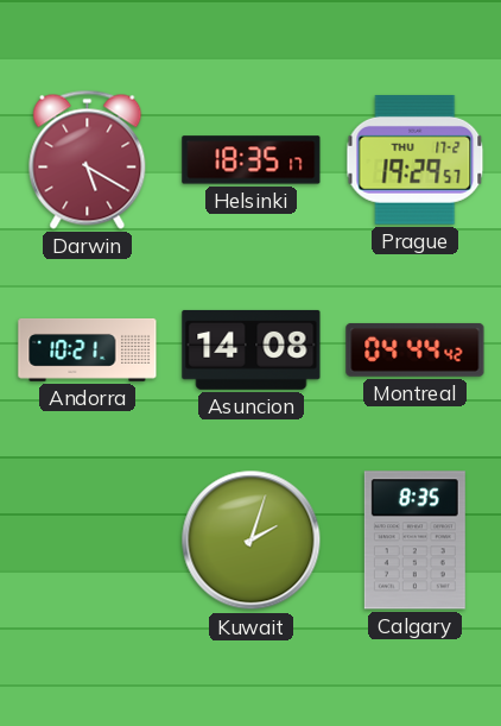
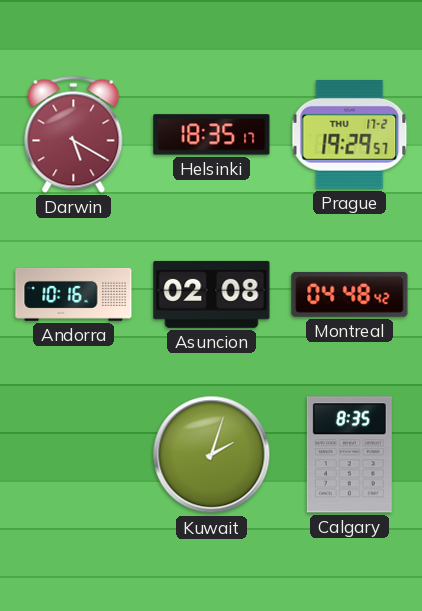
Andorra: 10:21 -> 10:16
Asuncion: 14:08 -> 02:08
Montreal: 04:44 -> 04:48
